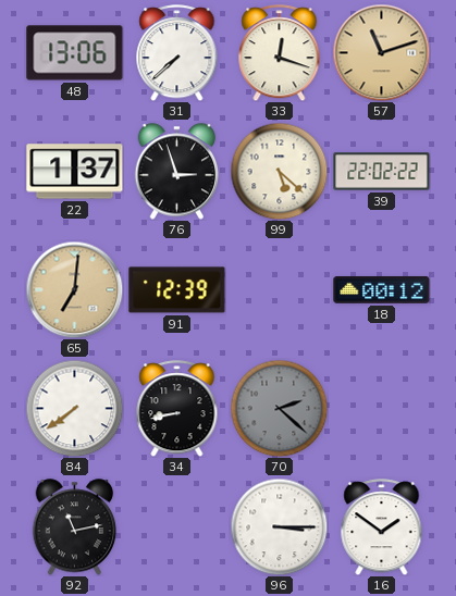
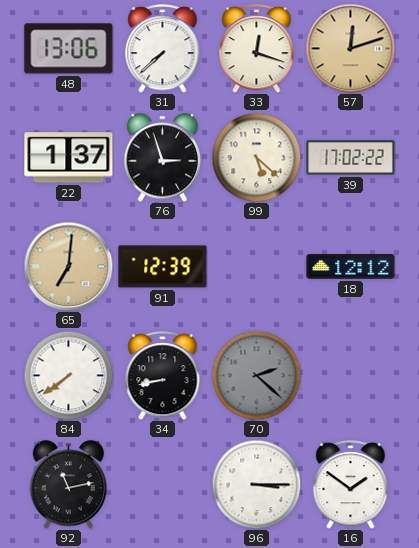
57: 11:12 -> 12:12
39: 22:02 -> 17:02
18: 00:12 -> 12:12
